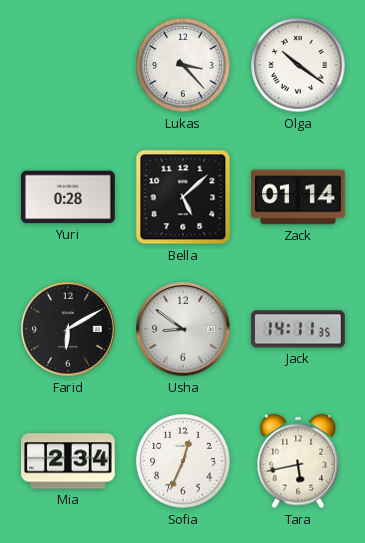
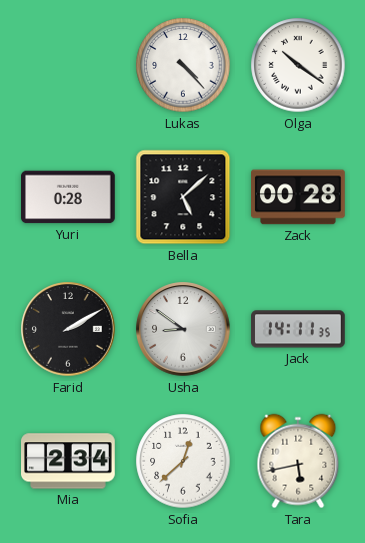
Lukas: 3:23 -> 4:23
Zack: 01:14 -> 00:28
Farid: 6:10 -> 2:10
Sofia: 12:34 -> 12:38
